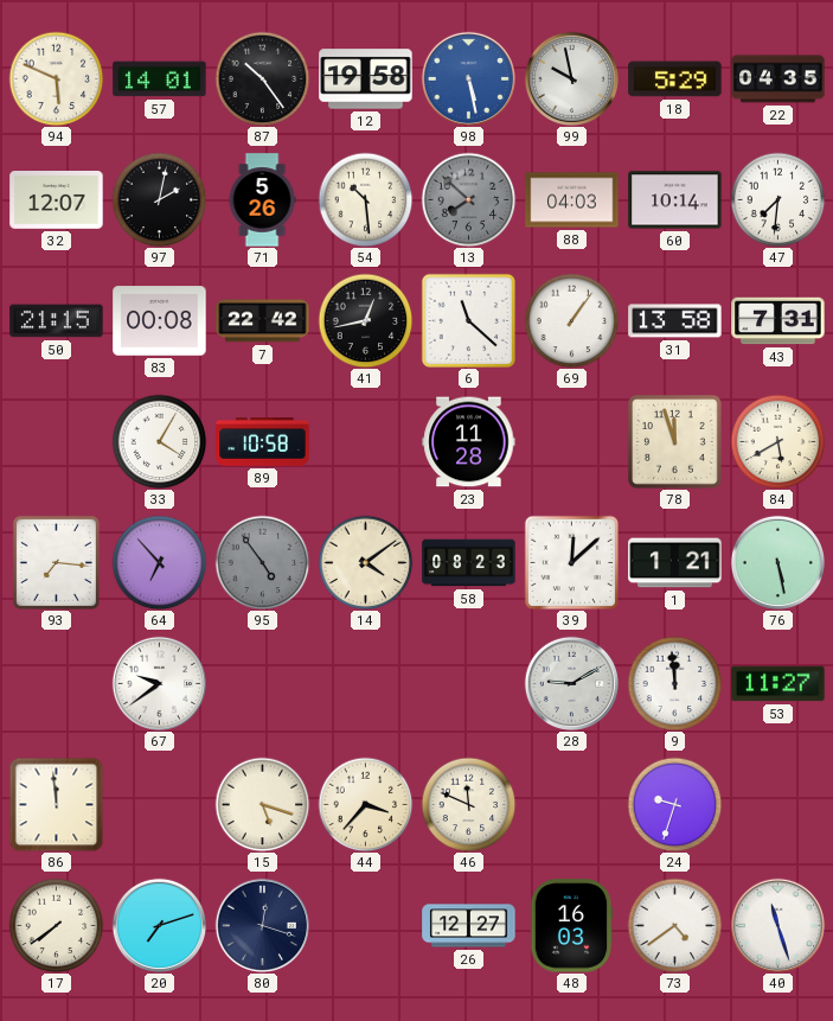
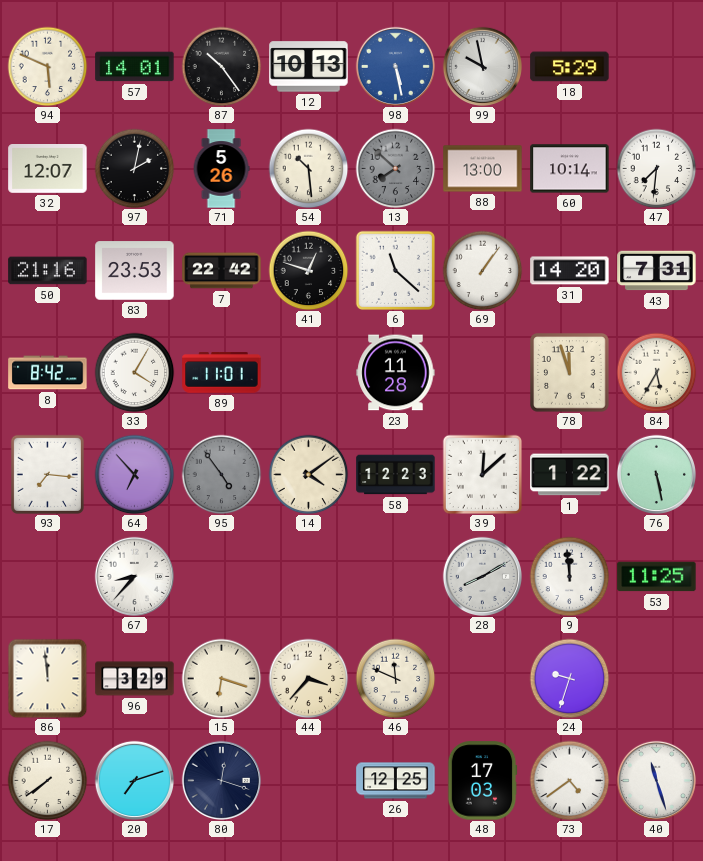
12: 19:58 -> 10:13
22: 04:35 -> none
88: 04:03 -> 13:00
50: 21:15 -> 21:16
83: 00:08 -> 23:53
41: 12:43 -> 12:48
31: 13:58 -> 14:20
8: none -> 8:42
89: 10:58 -> 11:01
84: 5:40 -> 5:35
58: 08:23 -> 12:23
1: 1:21 -> 1:22
67: 9:39 -> 8:37
28: 9:10 -> 8:10
53: 11:27 -> 11:25
96: none -> 3:29
15: 5:18 -> 6:18
26: 12:27 -> 12:25
48: 16:03 -> 17:03
